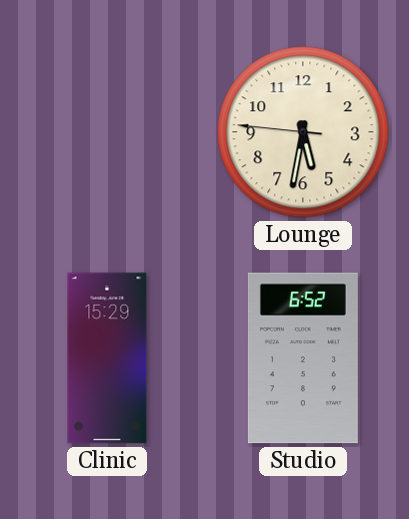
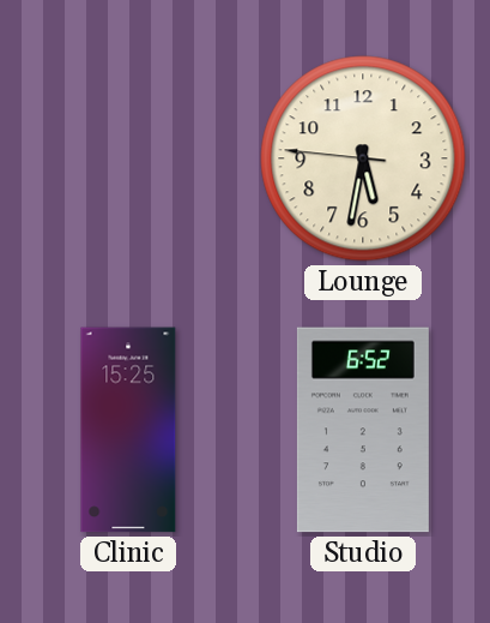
Clinic: 15:29 -> 15:25
